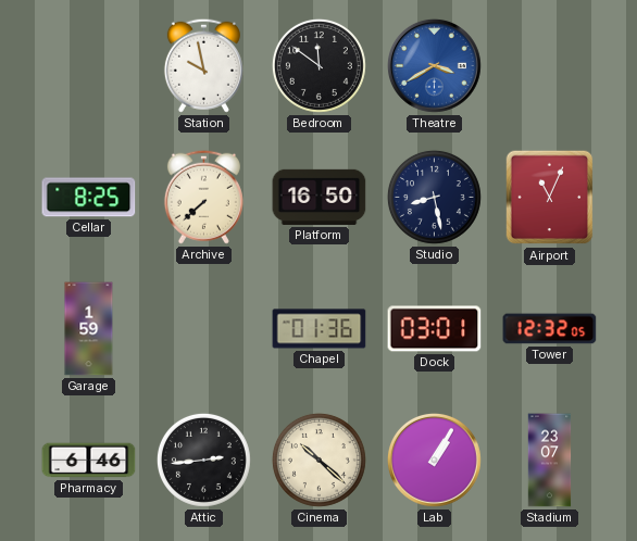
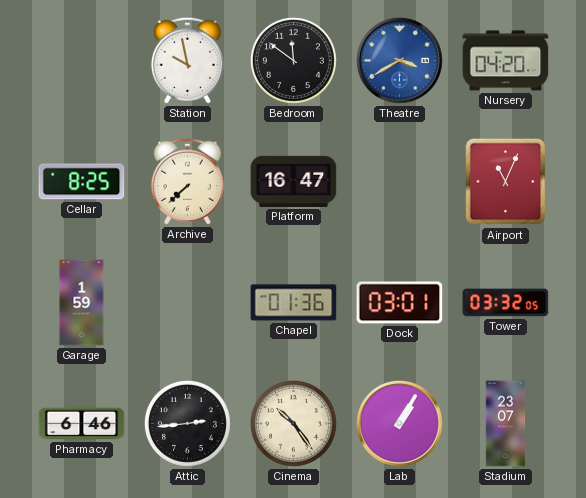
Nursery: none -> 04:20
Platform: 16:50 -> 16:47
Studio: 8:28 -> none
Tower: 12:32 -> 03:32
Cinema: 10:22 -> 10:24
